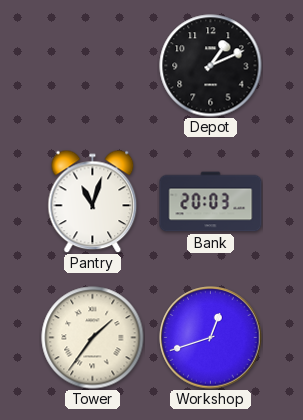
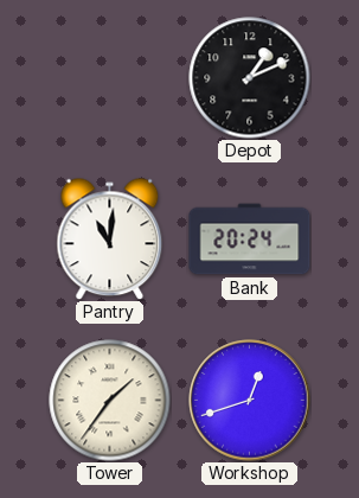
Pantry: 11:03 -> 11:01
Bank: 20:03 -> 20:24
